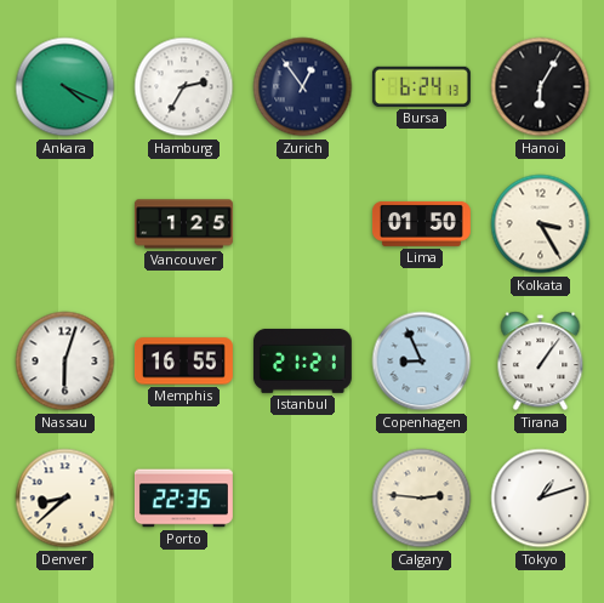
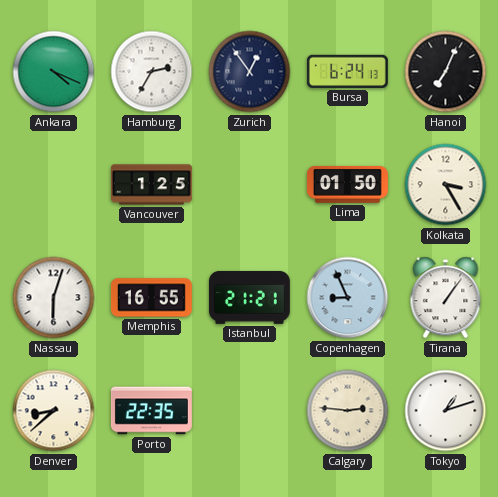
Hanoi: 6:05 -> 7:04
